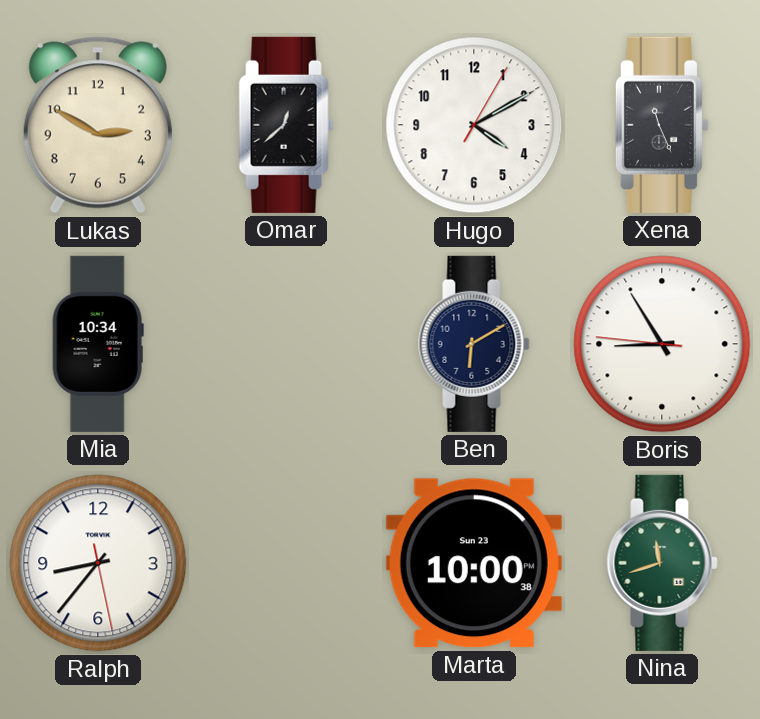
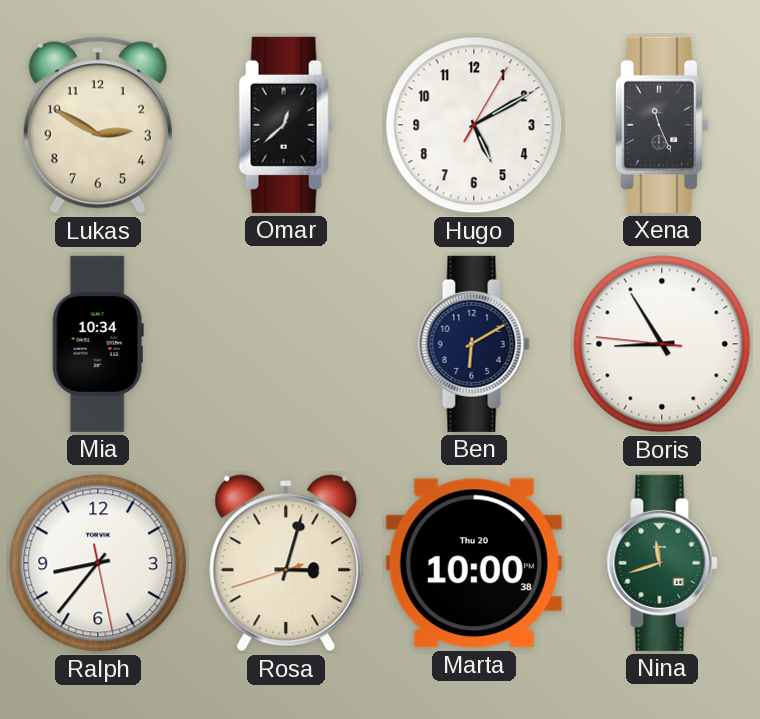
Hugo: 4:10 -> 5:10
Rosa: none -> 3:02
Marta date: Sun 23 -> Thu 20
